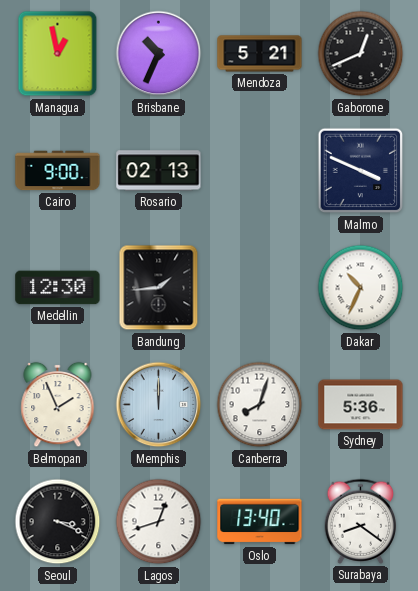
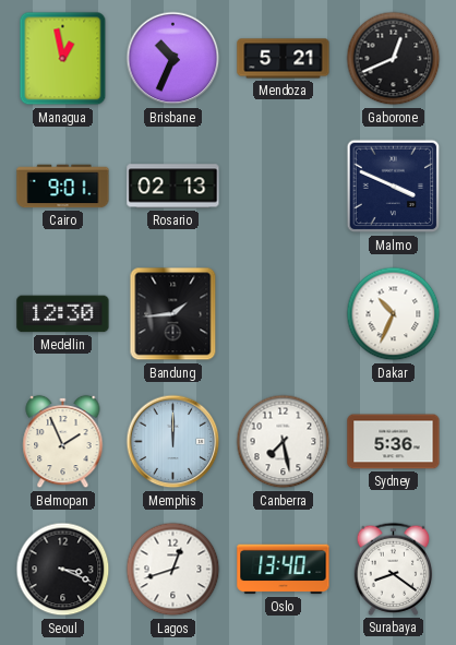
Cairo: 9:00 -> 9:01
Canberra: 8:03 -> 7:28
